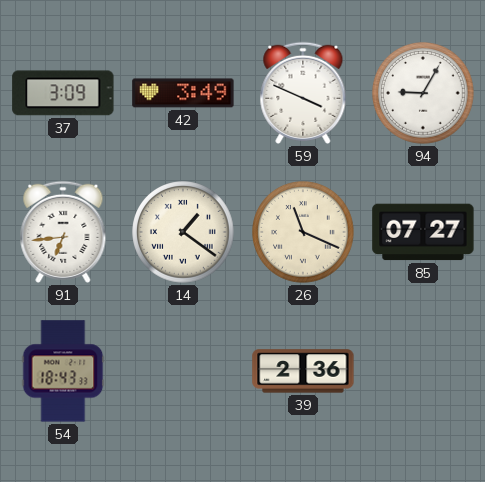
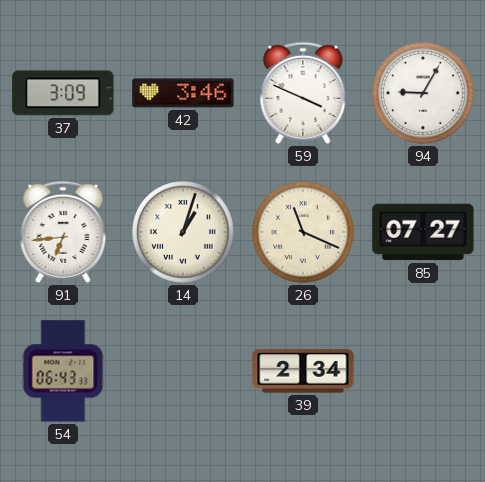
42: 3:49 -> 3:46
14: 1:21 -> 1:03
54: 18:43 -> 06:43
39: 2:36 -> 2:34
